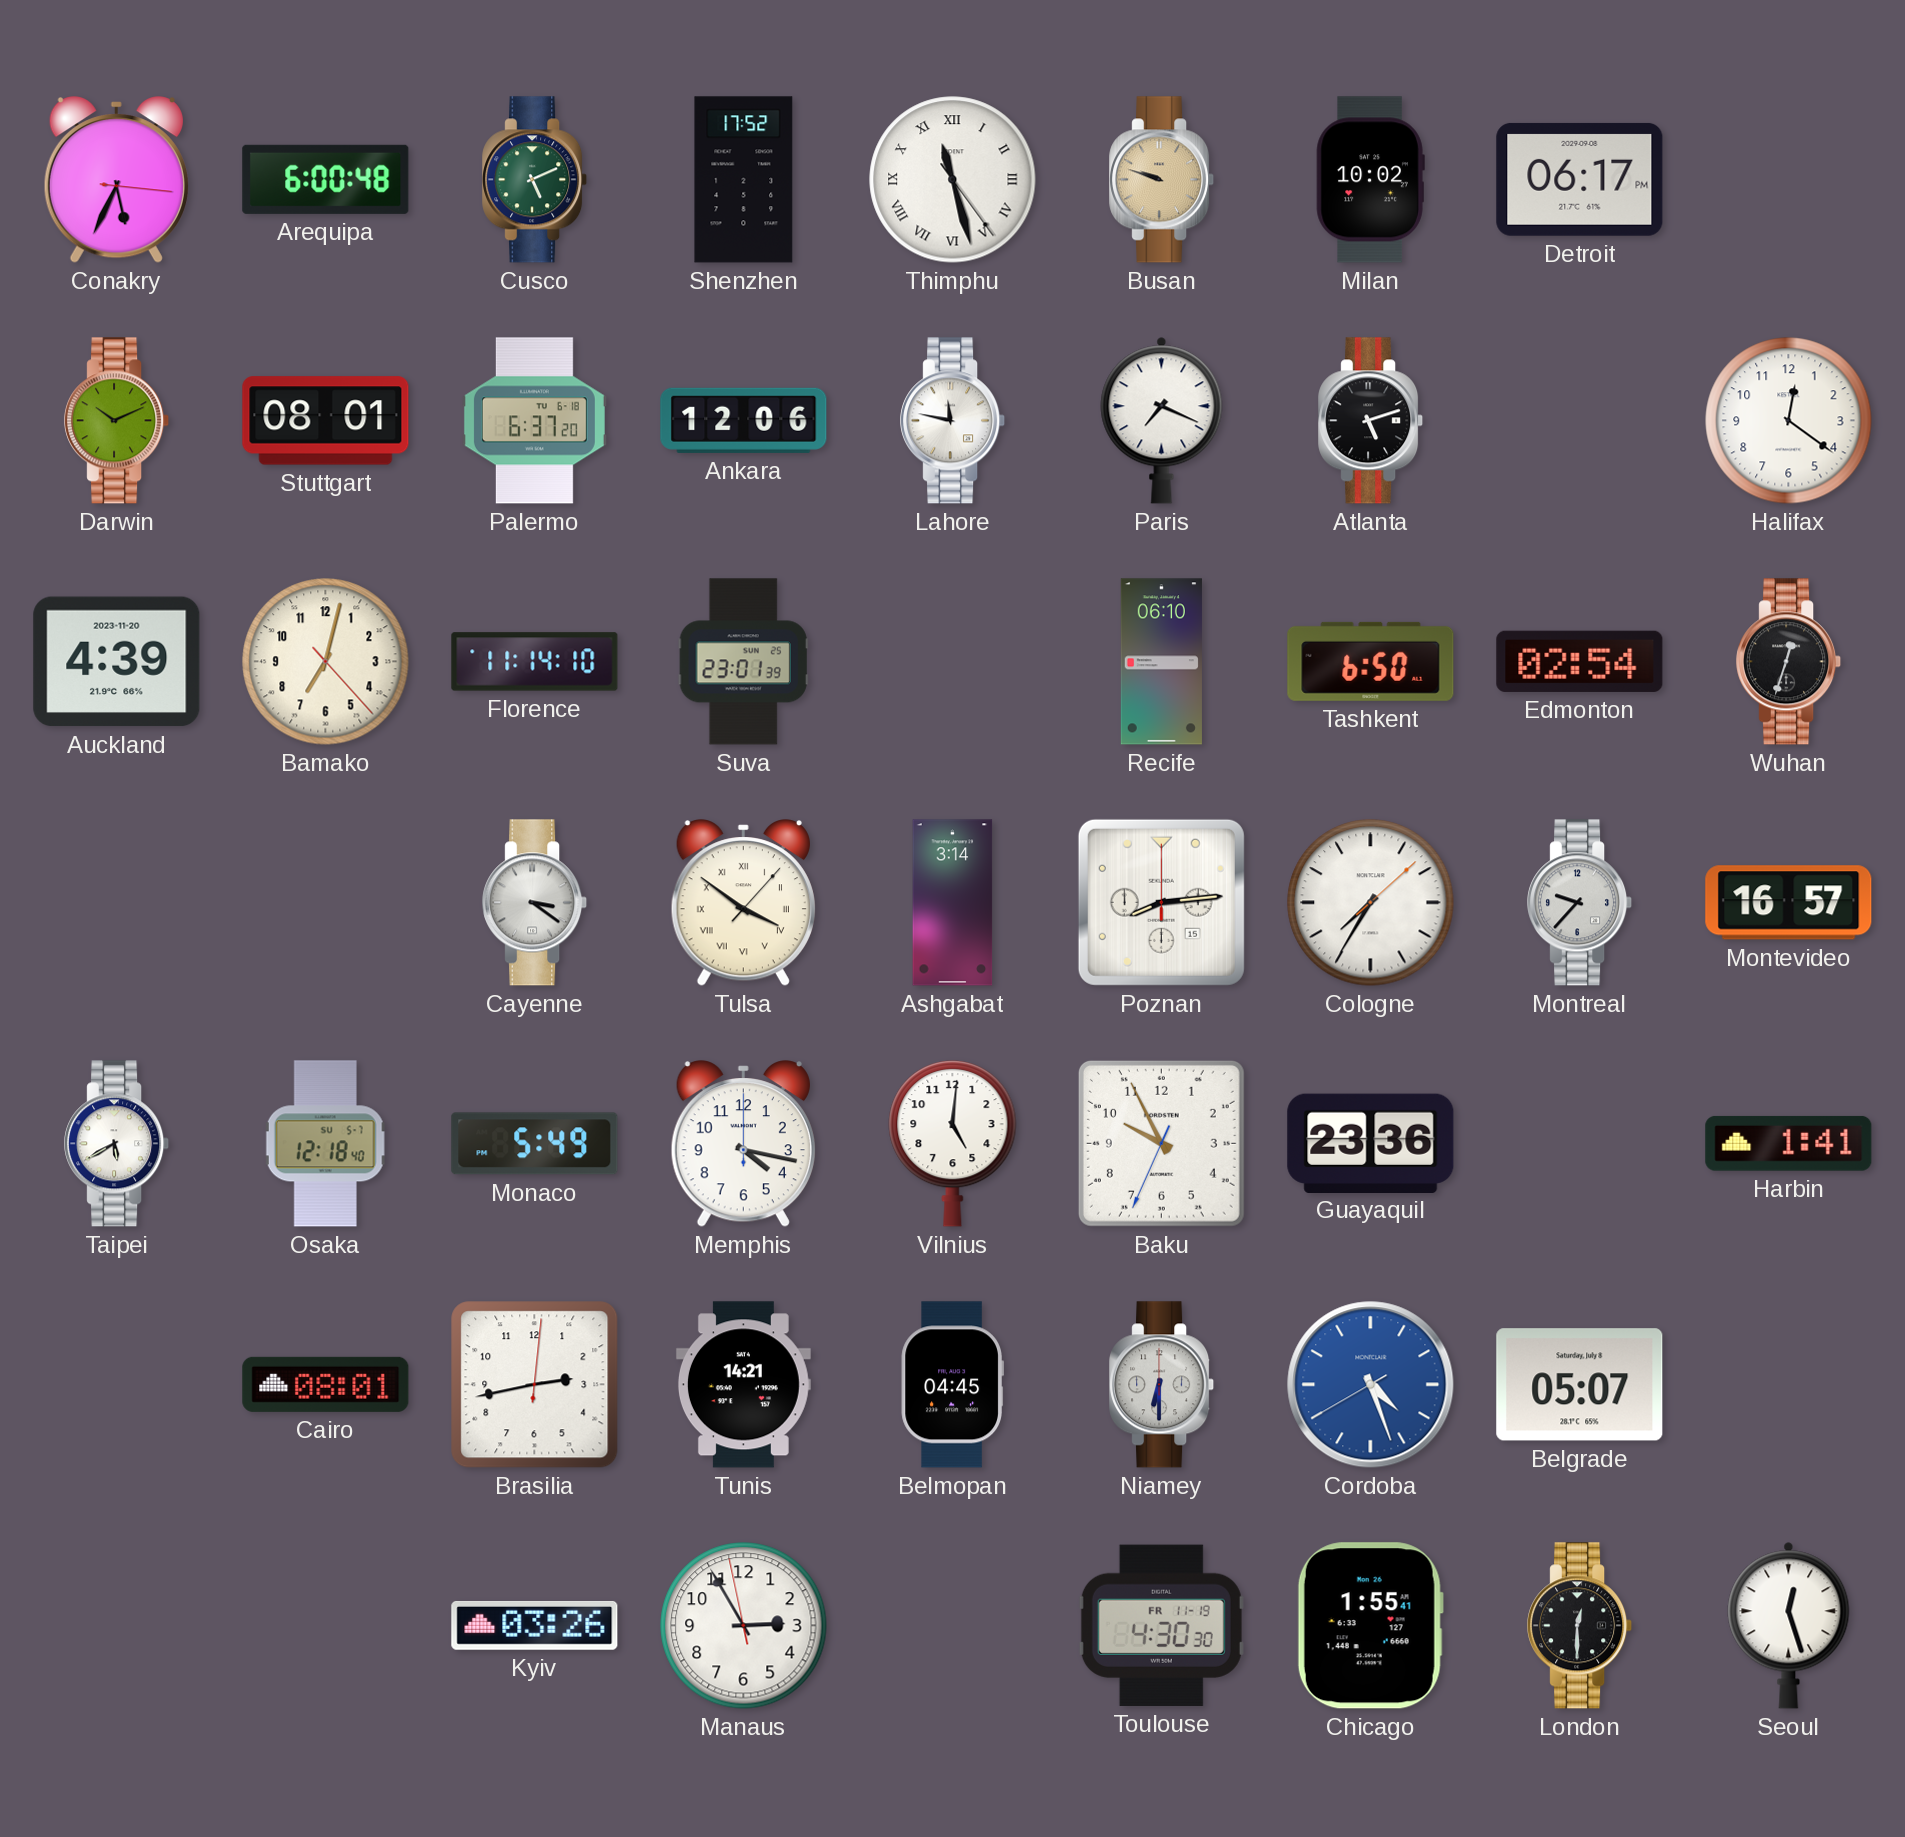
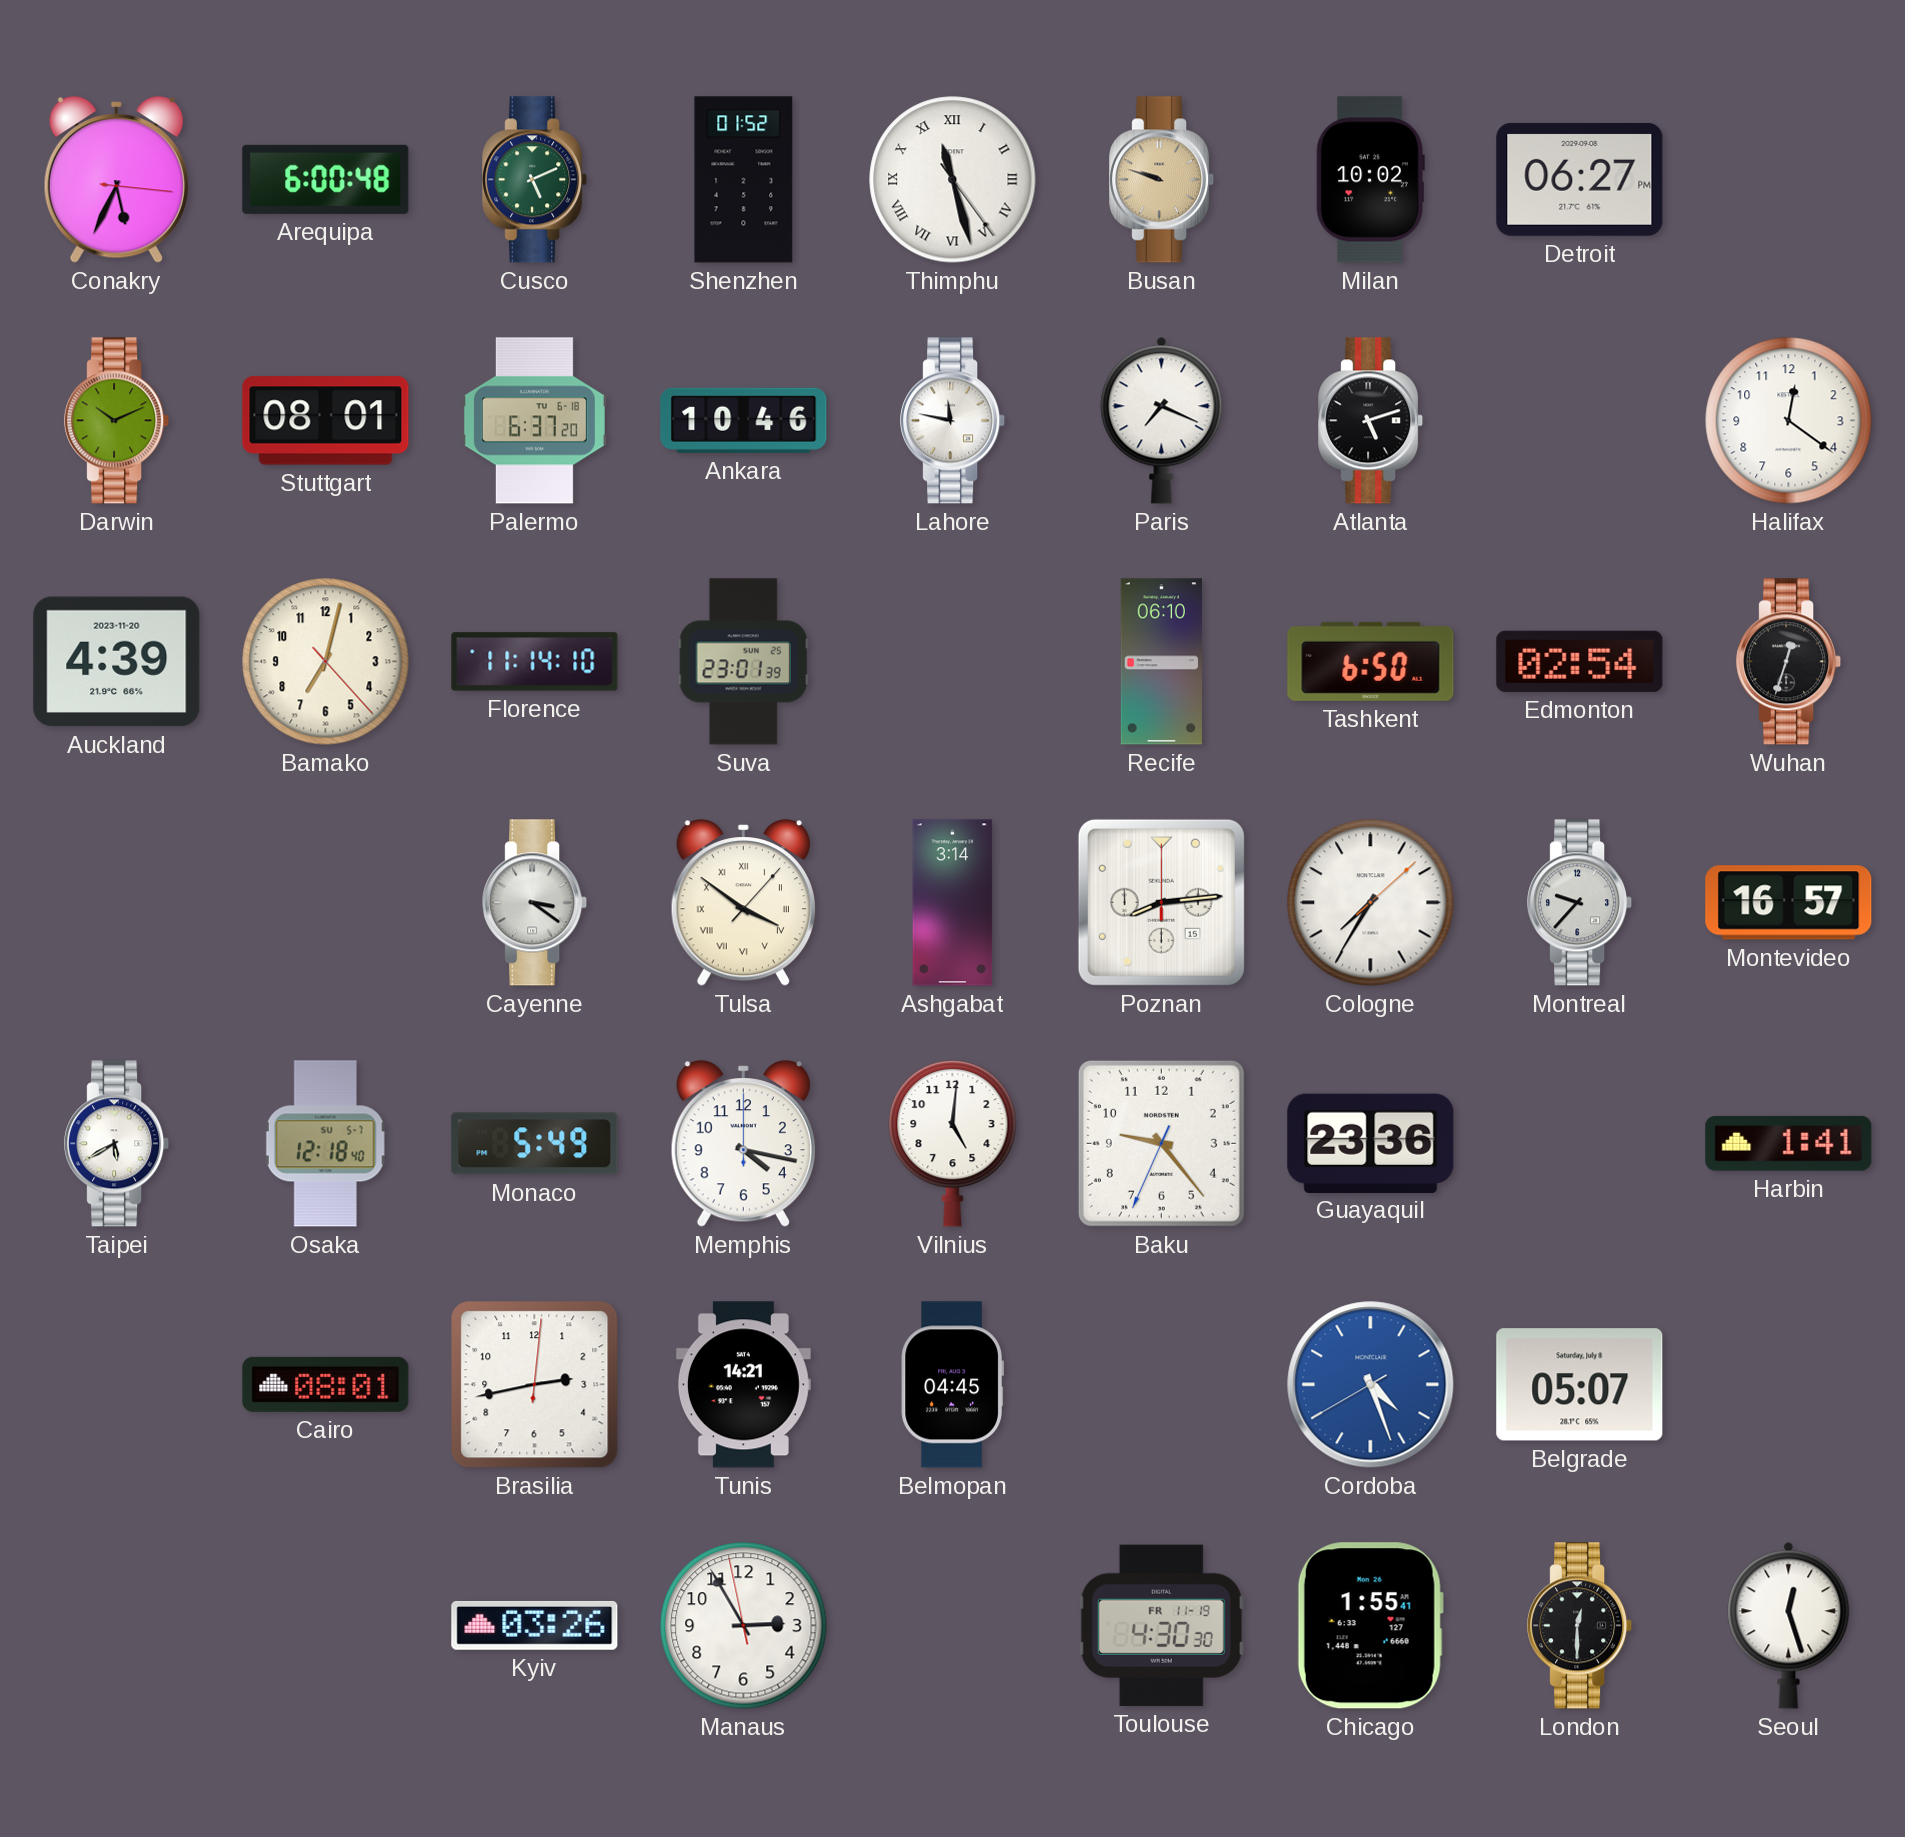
Shenzhen: 17:52 -> 01:52
Detroit: 06:17 -> 06:27
Ankara: 12:06 -> 10:46
Baku: 9:55 -> 9:23
Niamey: 6:30 -> none
